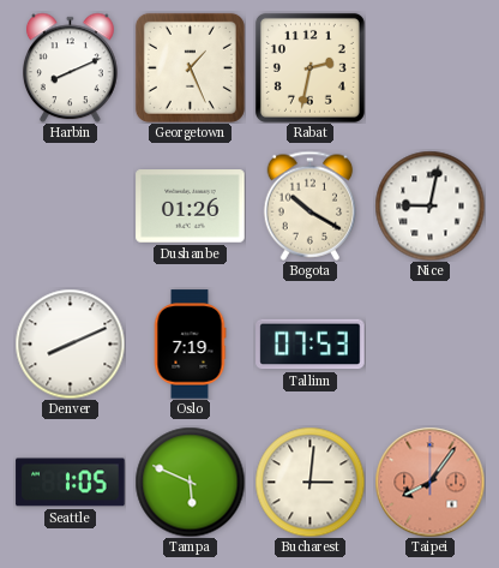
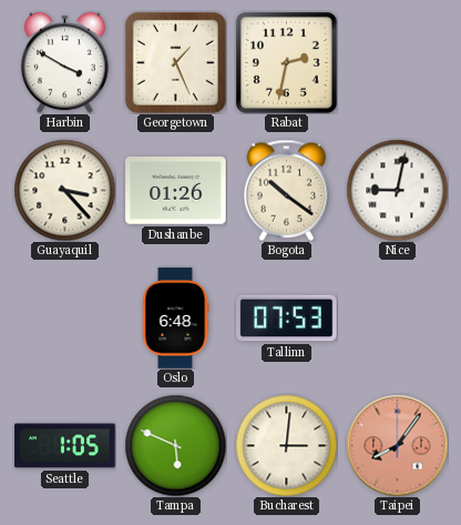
Harbin: 8:11 -> 3:50
Guayaquil: none -> 3:23
Bogota: 10:20 -> 10:21
Denver: 8:11 -> none
Oslo: 7:19 -> 6:48
